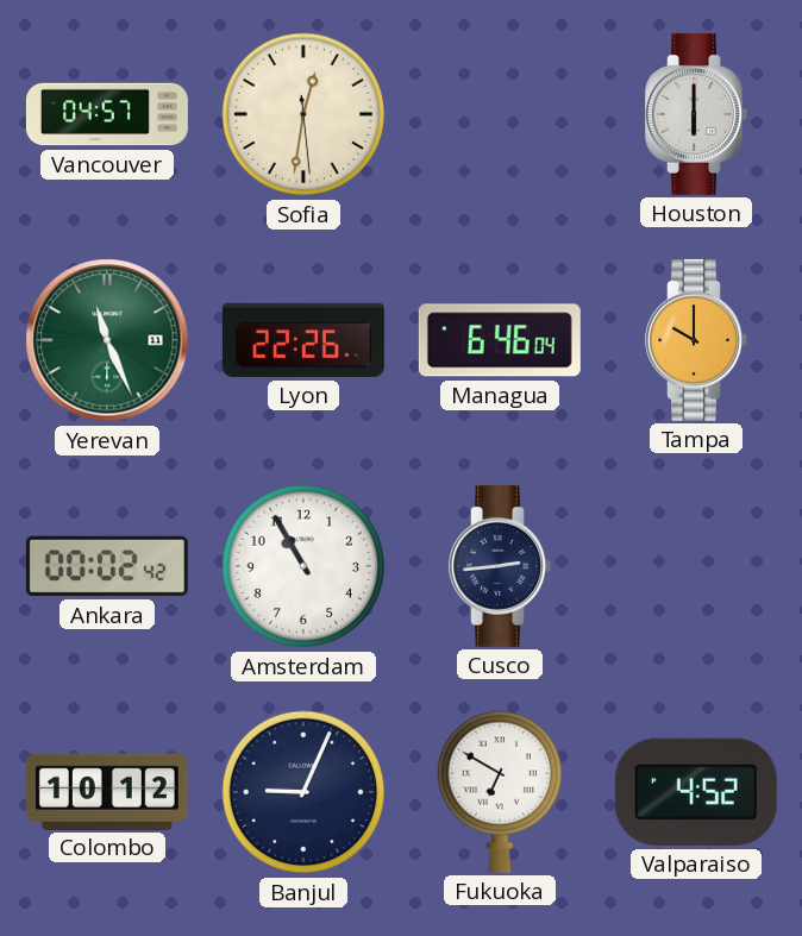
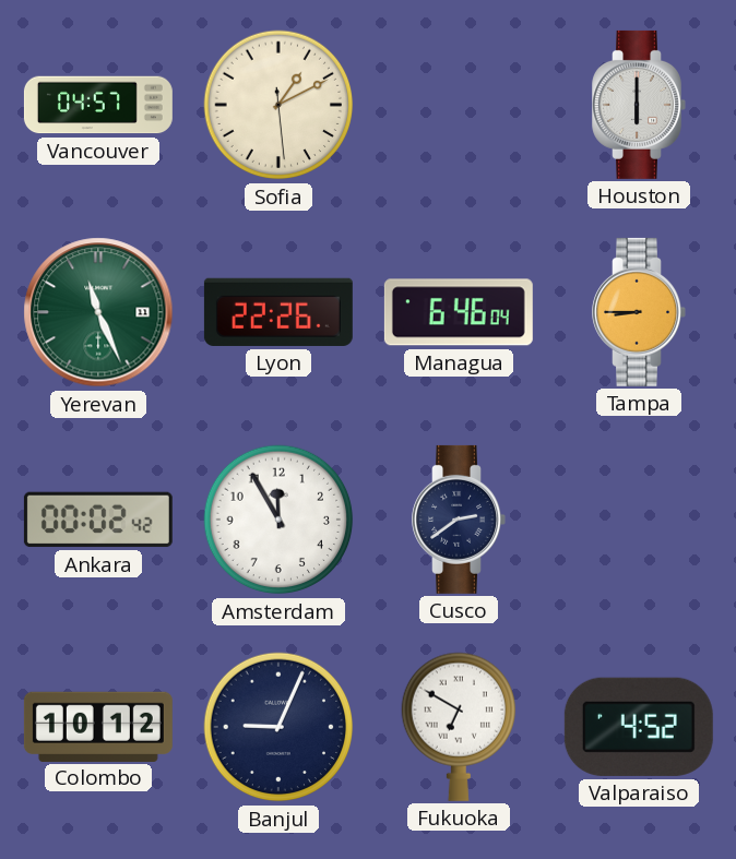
Sofia: 12:31 -> 1:10
Tampa: 10:00 -> 8:45
Amsterdam: 10:55 -> 11:55
Cusco: 2:44 -> 2:39
